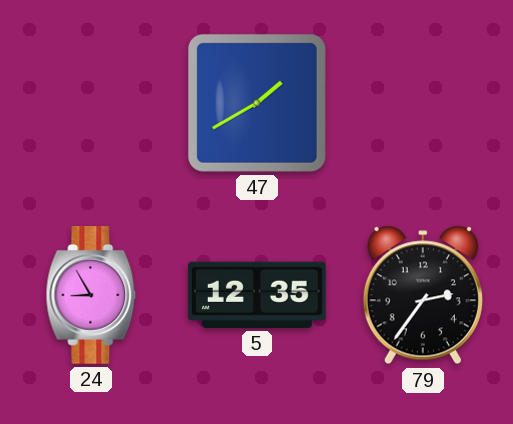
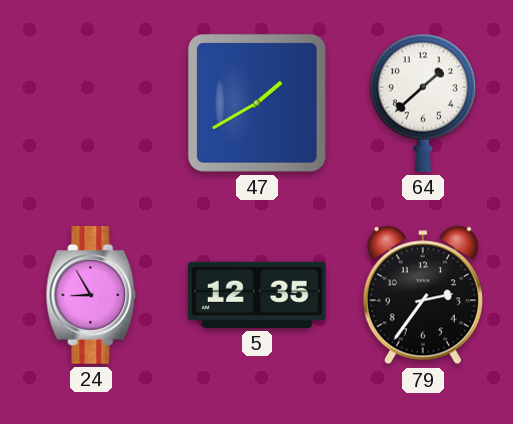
64: none -> 1:38
